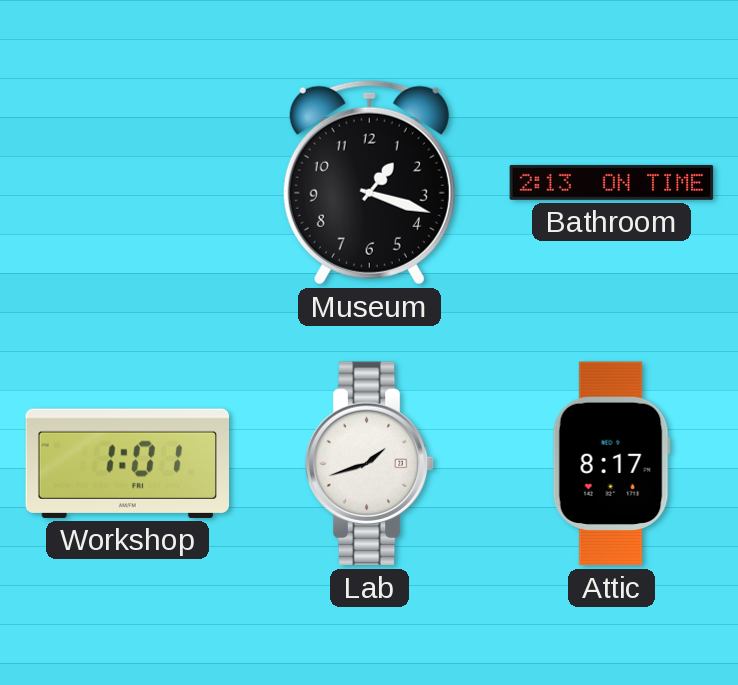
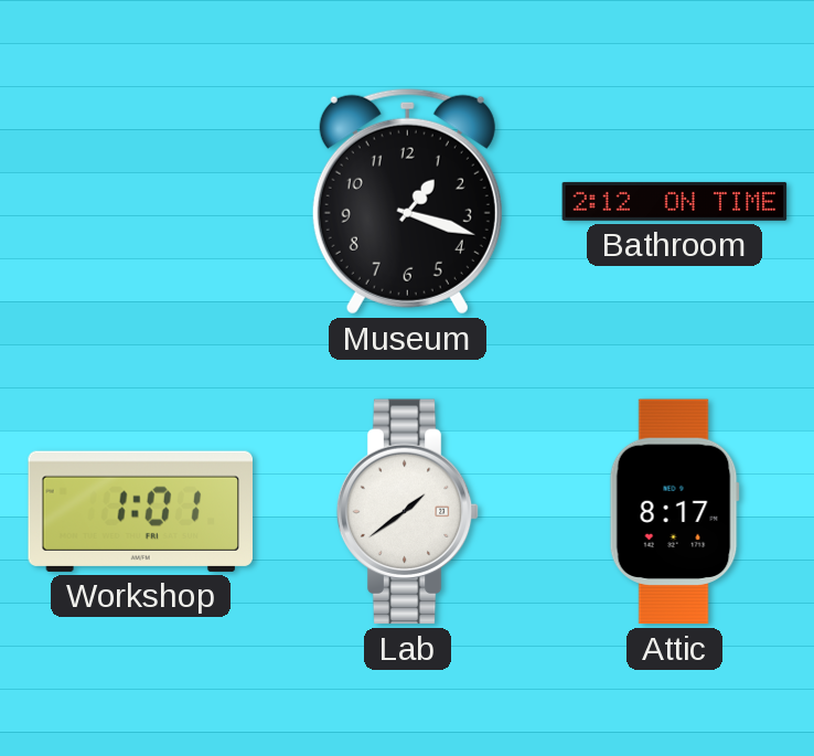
Bathroom: 2:13 -> 2:12
Lab: 1:42 -> 1:39
